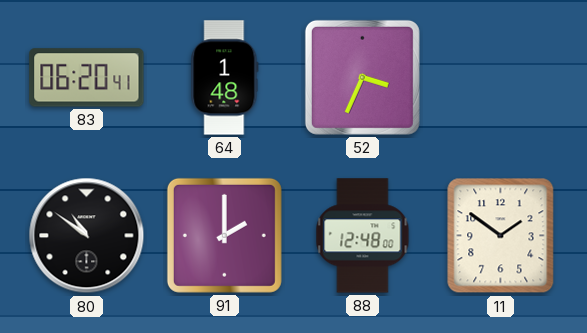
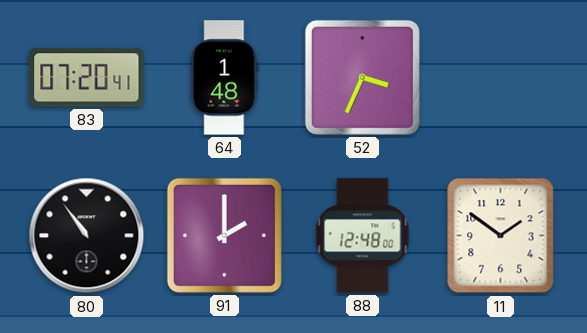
83: 06:20 -> 07:20
80: 10:51 -> 10:54
